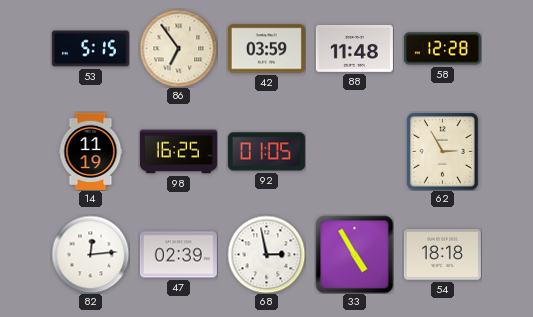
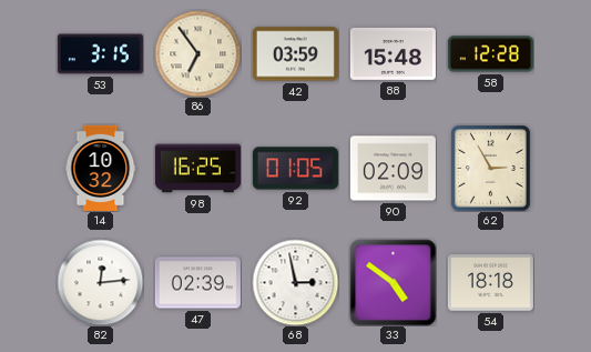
53: 5:15 -> 3:15
88: 11:48 -> 15:48
14: 11:19 -> 10:32
90: none -> 02:09
33: 4:55 -> 4:51
